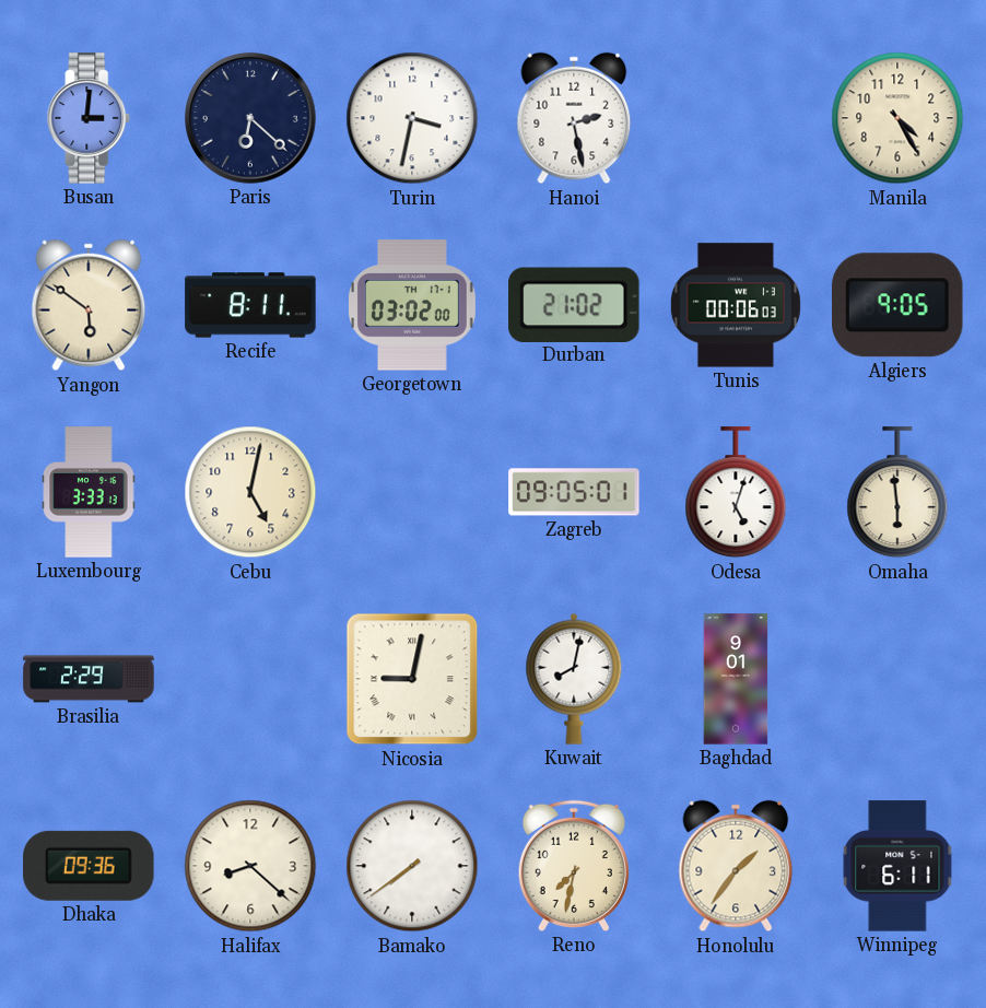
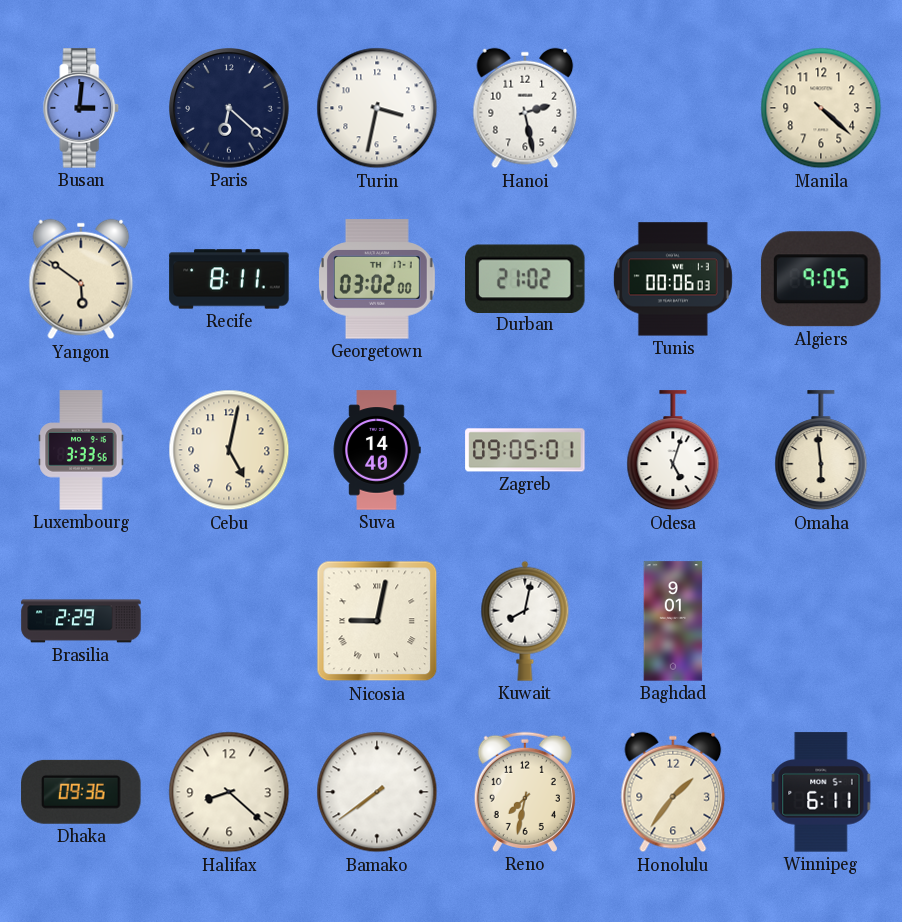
Manila: 4:25 -> 4:22
Luxembourg: 3:33:13 -> 3:33:56
Suva: none -> 14:40
